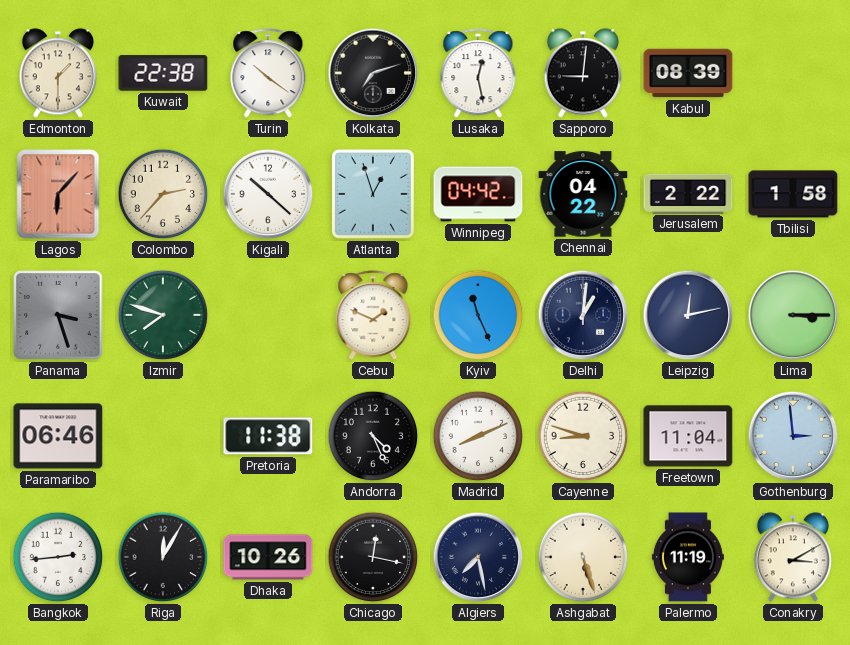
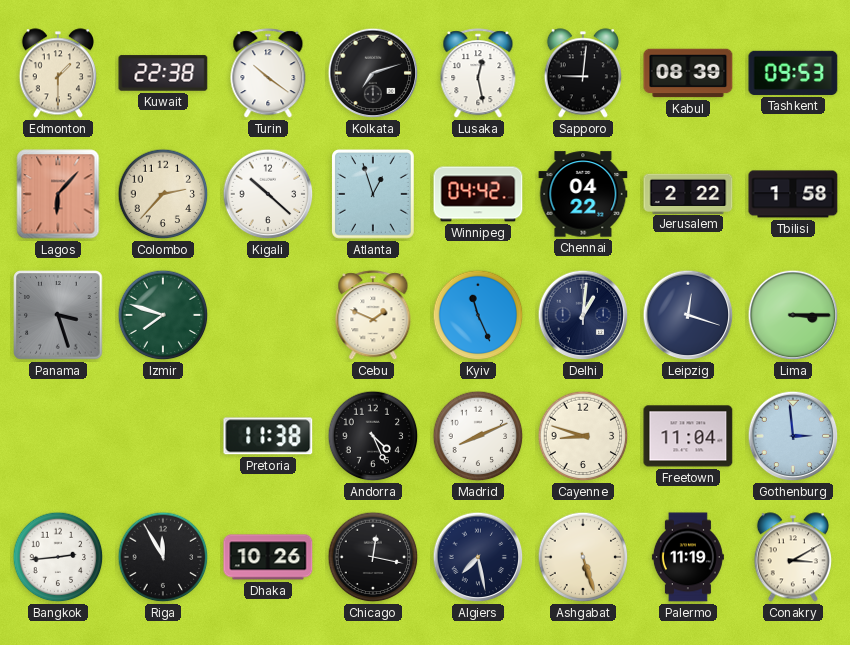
Tashkent: none -> 09:53
Leipzig: 12:13 -> 12:18
Paramaribo: 06:46 -> none
Riga: 12:05 -> 11:55
